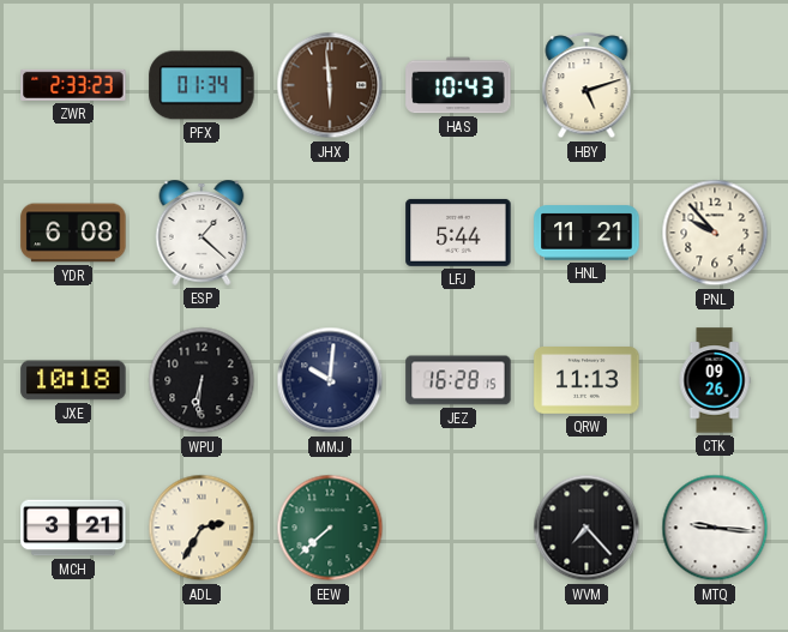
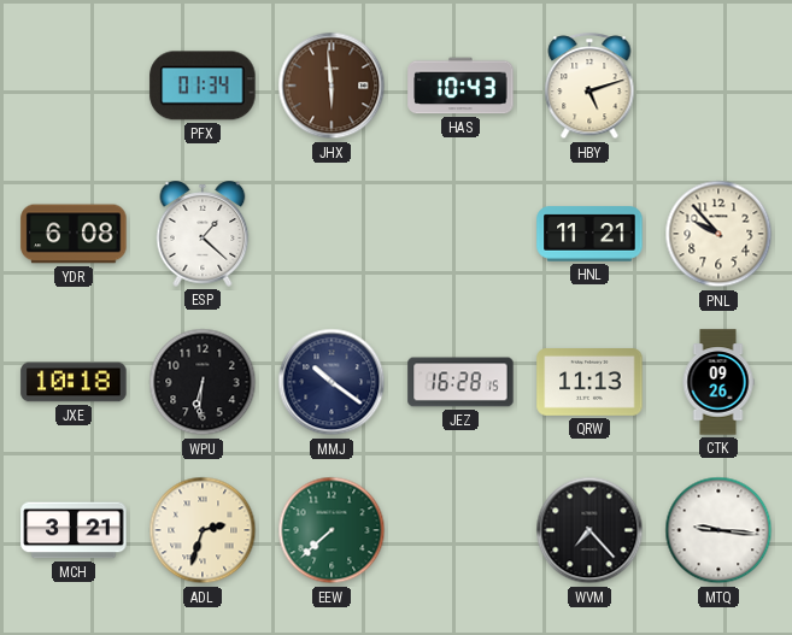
ZWR: 2:33 -> none
LFJ: 5:44 -> none
MMJ: 10:01 -> 10:21
ADL: 2:35 -> 2:33
